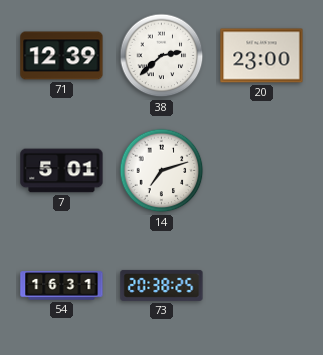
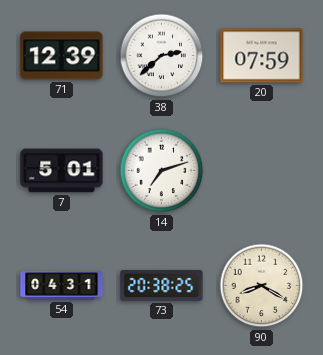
20: 23:00 -> 07:59
54: 16:31 -> 04:31
90: none -> 8:20
